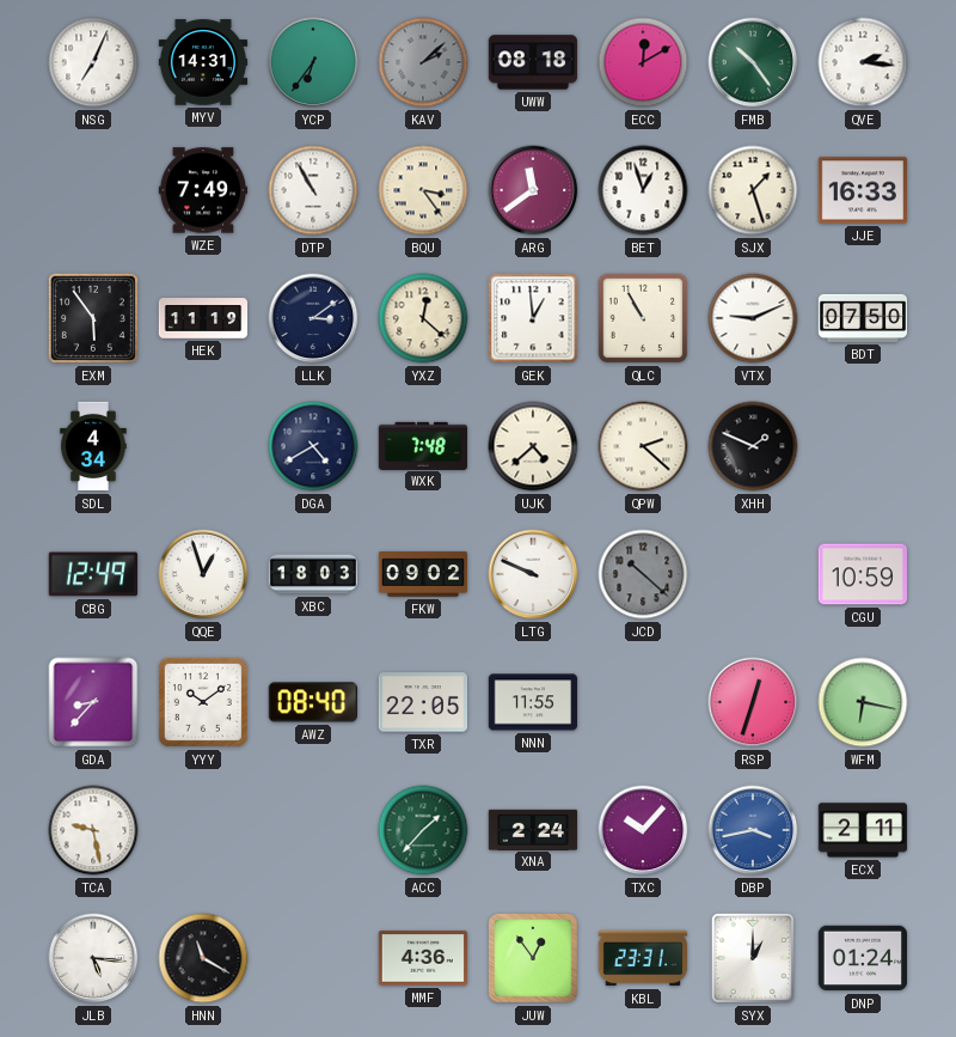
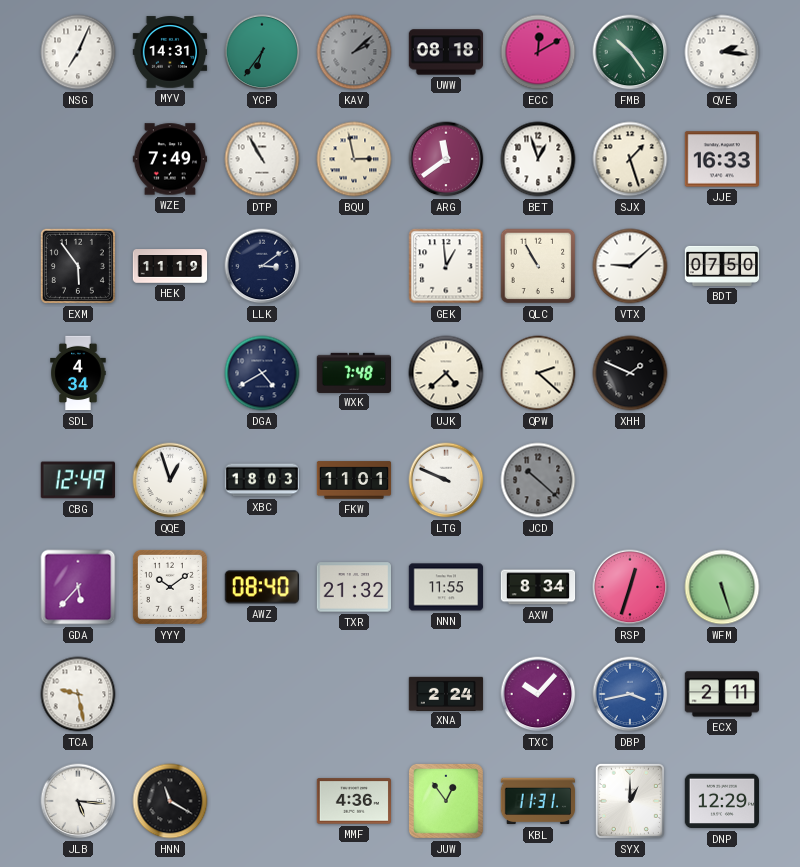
BQU: 3:24 -> 2:58
YXZ: 12:22 -> none
VTX: 9:11 -> 9:08
FKW: 09:02 -> 11:01
CGU: 10:59 -> none
GDA: 8:37 -> 5:37
TXR: 22:05 -> 21:32
AXW: none -> 8:34
WFM: 6:17 -> 5:27
ACC: 1:37 -> none
KBL: 23:31 -> 11:31
DNP: 01:24 -> 12:29
